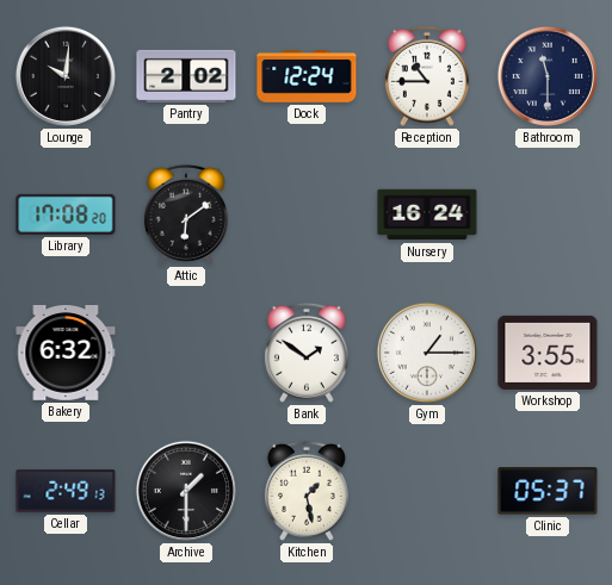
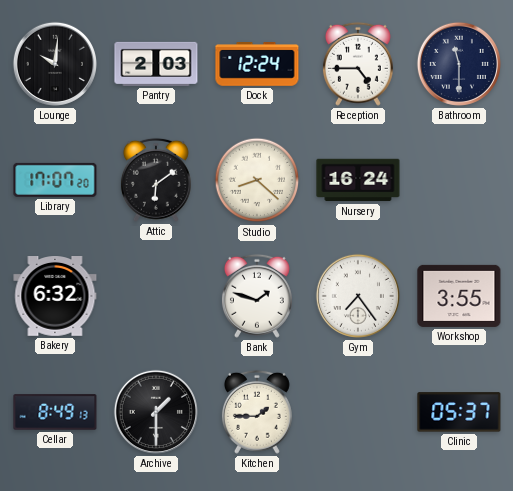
Pantry: 2:02 -> 2:03
Reception: 10:45 -> 4:45
Library: 17:08 -> 17:07
Studio: none -> 8:22
Bank: 1:51 -> 1:48
Gym: 1:15 -> 7:24
Cellar: 2:49 -> 8:49
Kitchen: 1:28 -> 1:45
